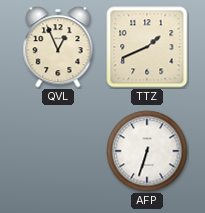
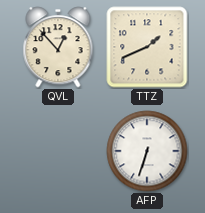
QVL: 12:56 -> 12:53
